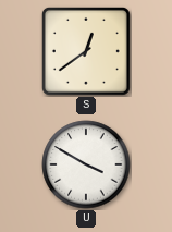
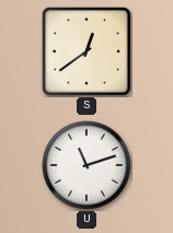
U: 3:50 -> 11:12
